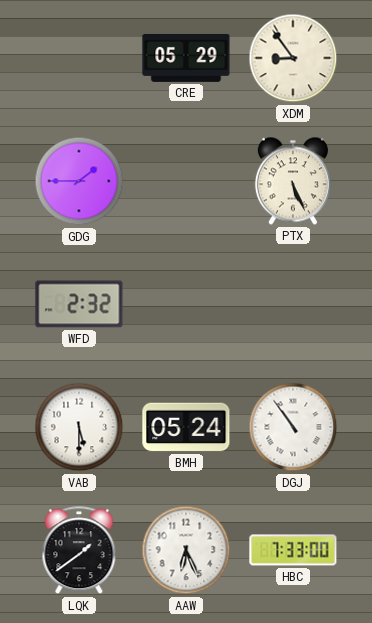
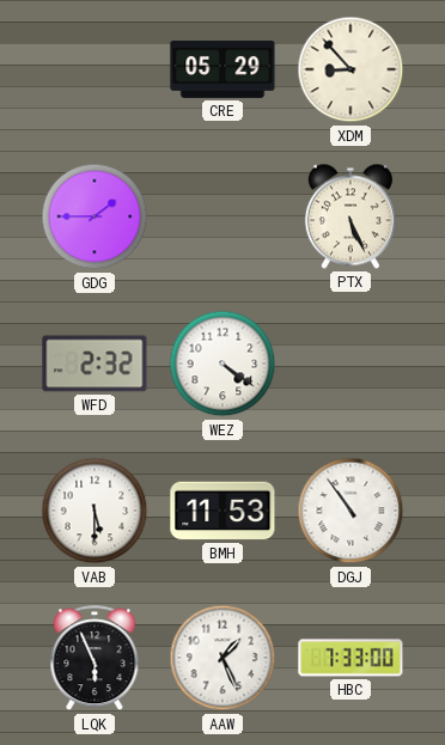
XDM: 8:54 -> 8:53
WEZ: none -> 4:21
BMH: 05:24 -> 11:53
LQK: 1:39 -> 5:56
AAW: 6:26 -> 1:26
